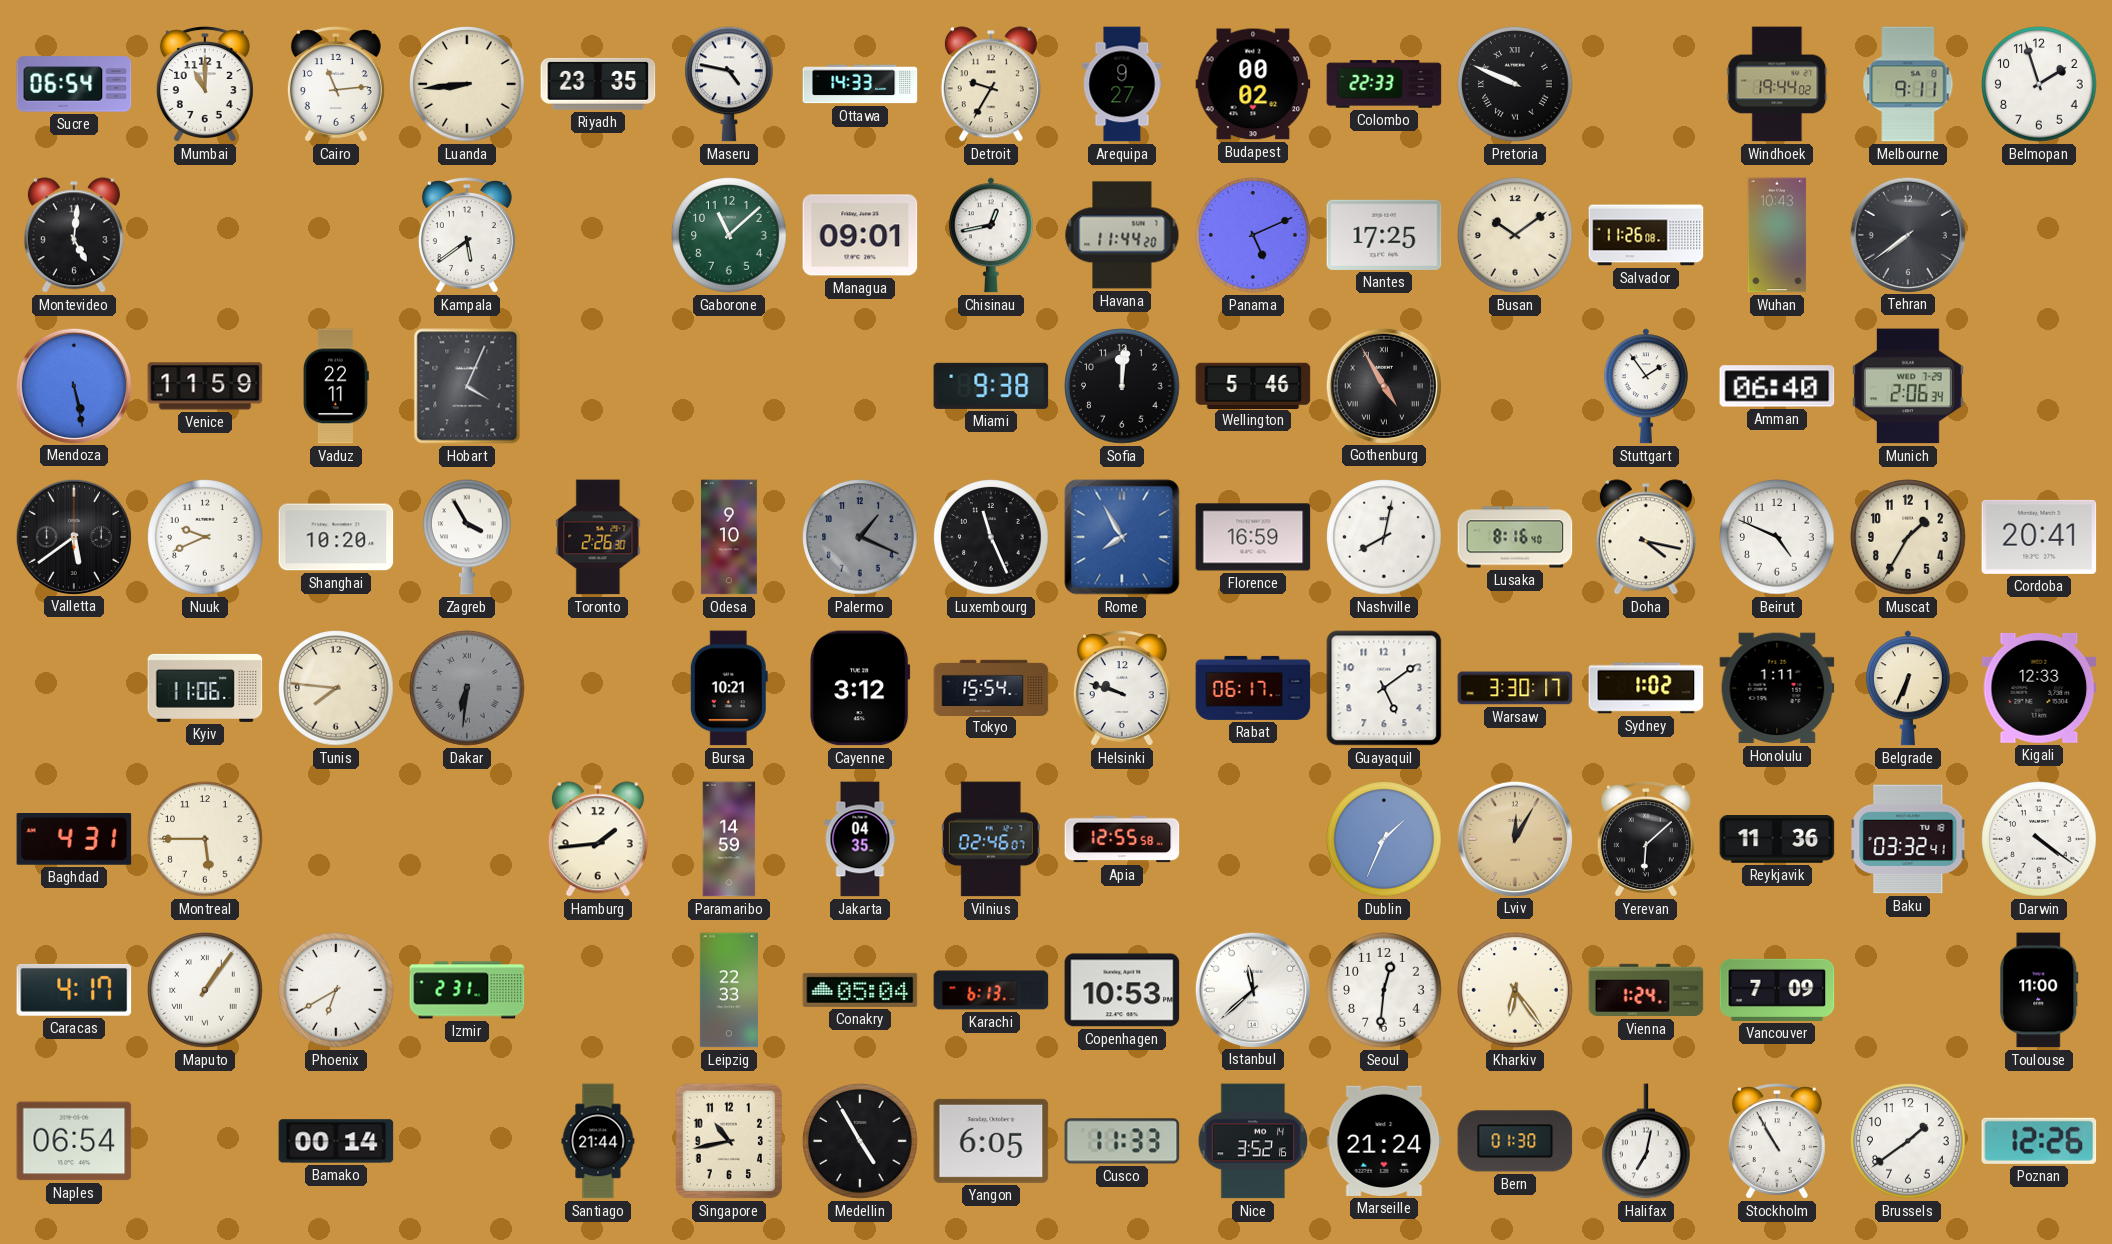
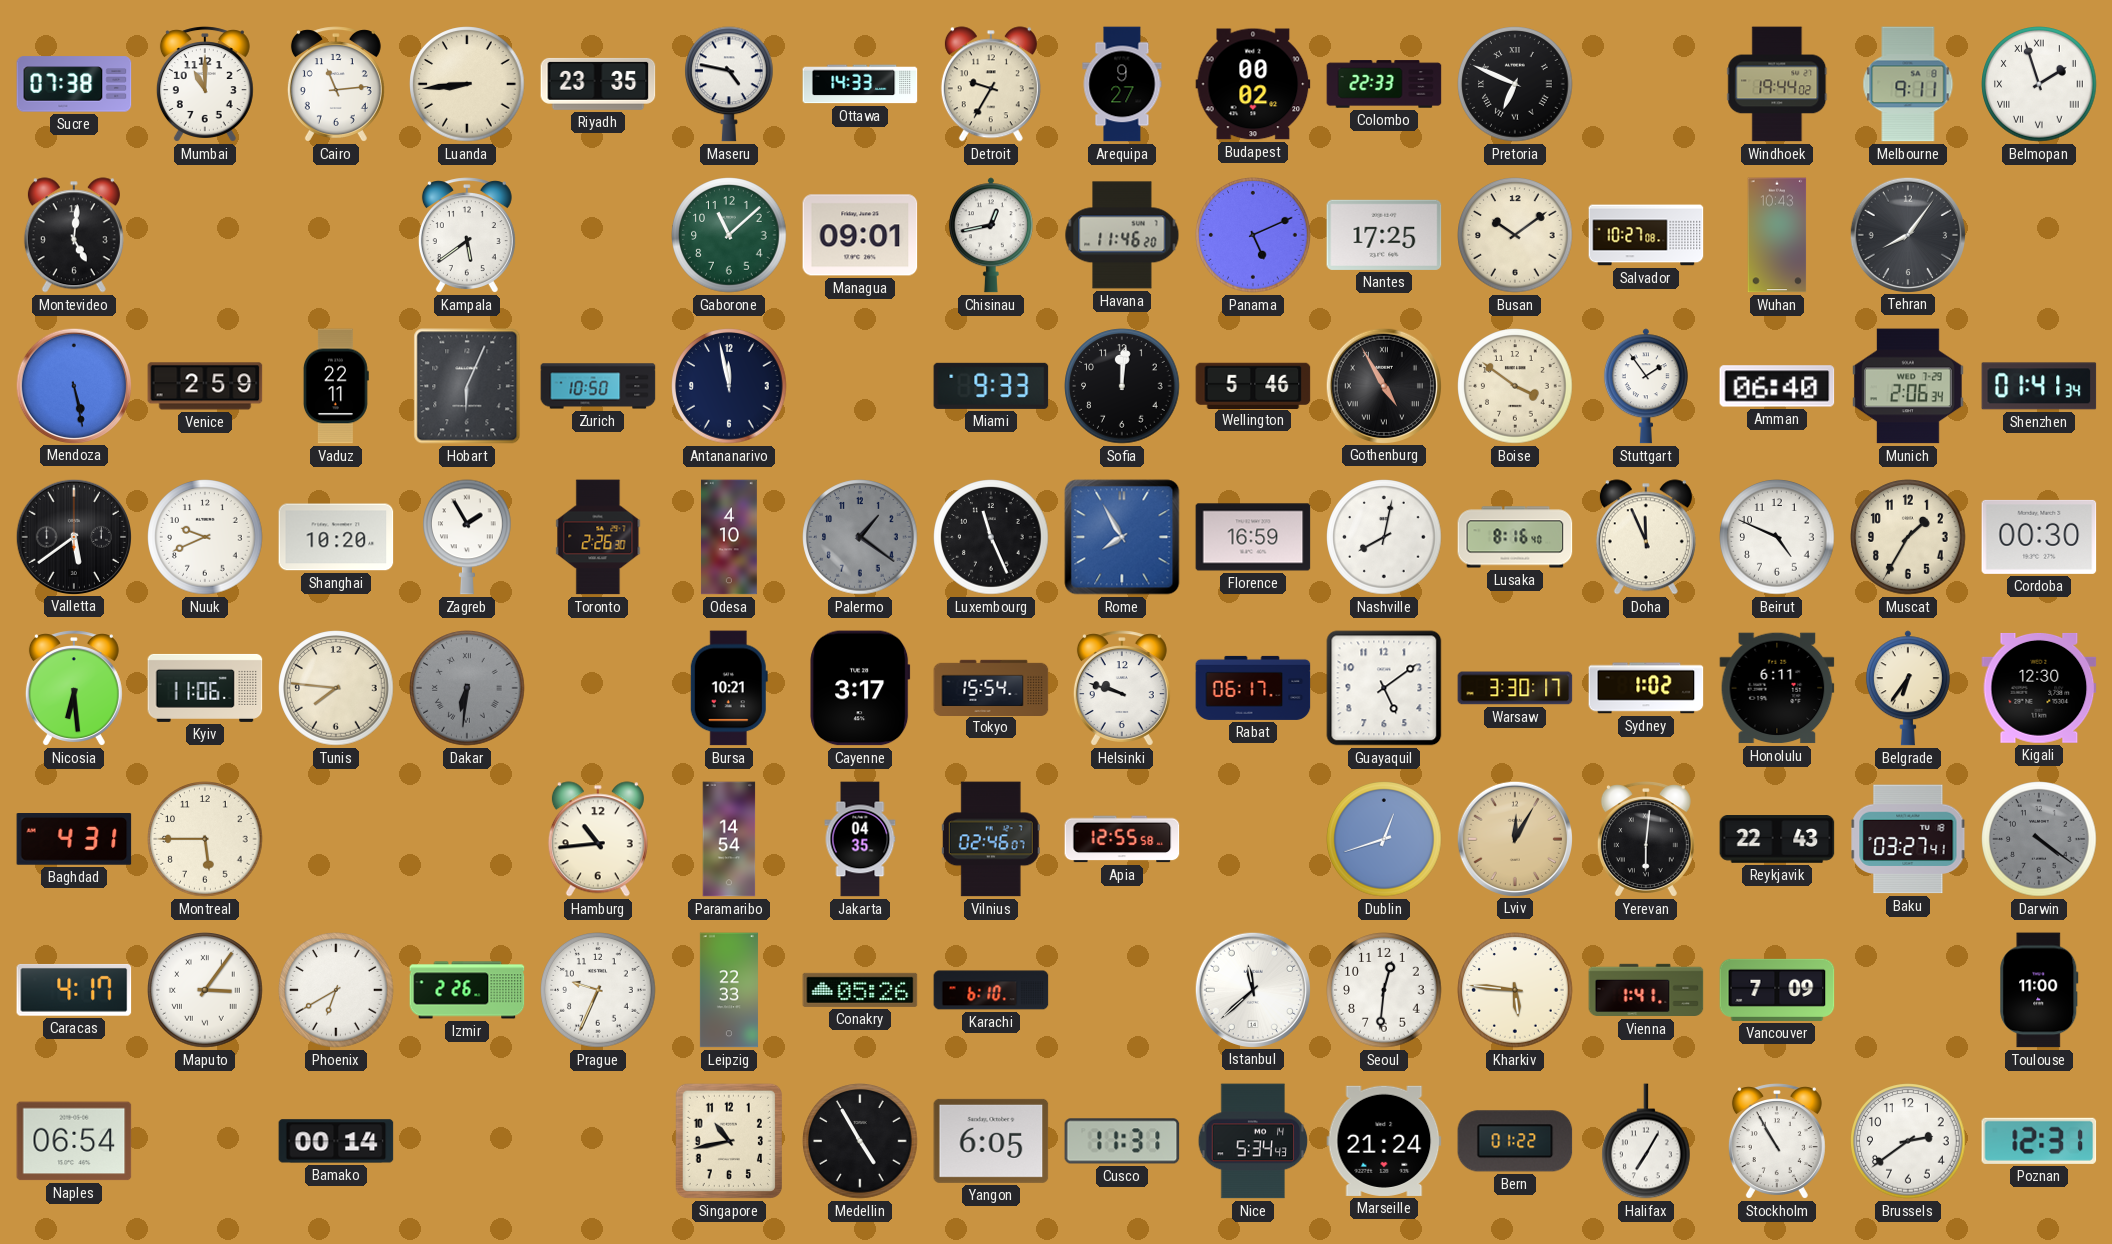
Sucre: 06:54 -> 07:38
Pretoria: 9:49 -> 6:49
Belmopan numerals: Arabic -> Roman
Havana: 11:44 -> 11:46
Salvador: 11:26 -> 10:27
Tehran: 7:39 -> 8:06
Venice: 11:59 -> 2:59
Hobart: 4:04 -> 6:04
Zurich: none -> 10:50
Antananarivo: none -> 11:58
Miami: 9:38 -> 9:33
Boise: none -> 3:51
Shenzhen: none -> 01:41
Zagreb: 3:55 -> 1:55
Odesa: 9:10 -> 4:10
Palermo: 1:19 -> 1:21
Doha: 4:17 -> 11:56
Cordoba: 20:41 -> 00:30
Nicosia: none -> 6:29
Cayenne: 3:12 -> 3:17
Honolulu: 1:11 -> 6:11
Belgrade: 6:34 -> 6:36
Kigali: 12:33 -> 12:30
Hamburg: 1:44 -> 10:44
Paramaribo: 14:59 -> 14:54
Dublin: 1:34 -> 12:42
Yerevan: 6:08 -> 6:01
Reykjavik: 11:36 -> 22:43
Baku: 03:32 -> 03:27
Darwin dial: white -> grey
Maputo: 1:06 -> 3:06
Izmir: 2:31 -> 2:26
Prague: none -> 9:34
Conakry: 05:04 -> 05:26
Karachi: 6:13 -> 6:10
Copenhagen: 10:53 -> none
Kharkiv: 6:24 -> 5:46
Vienna: 1:24 -> 1:41
Santiago: 21:44 -> none
Cusco: 11:33 -> 11:31
Nice: 3:52 -> 5:34
Bern: 01:30 -> 01:22
Halifax: 7:02 -> 7:05
Brussels: 1:39 -> 2:39
Poznan: 12:26 -> 12:31
